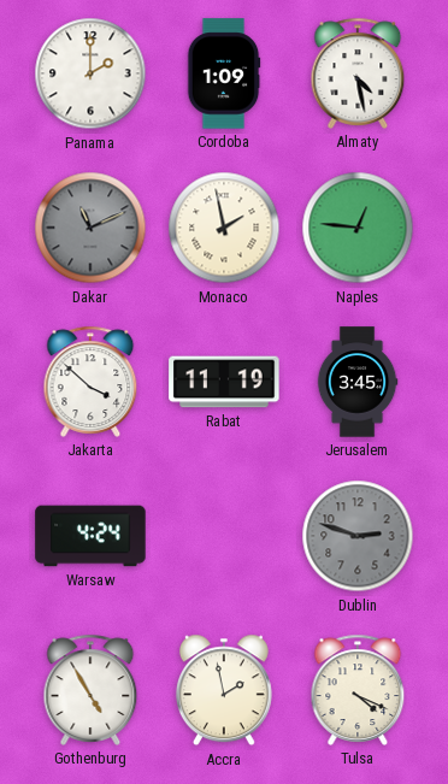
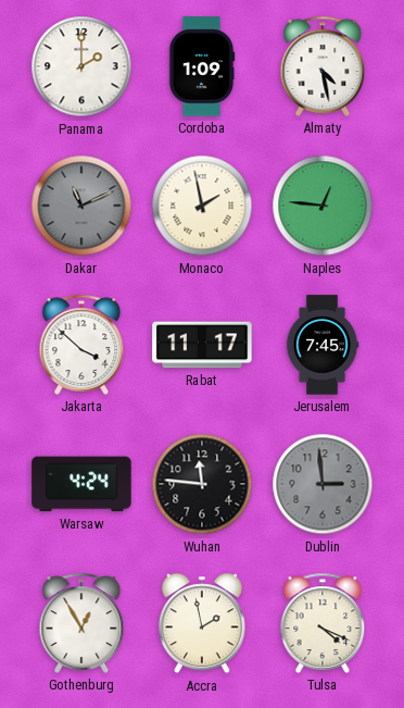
Rabat: 11:19 -> 11:17
Jerusalem: 3:45 -> 7:45
Wuhan: none -> 11:46
Dublin: 2:48 -> 2:59
Gothenburg: 4:55 -> 12:55
